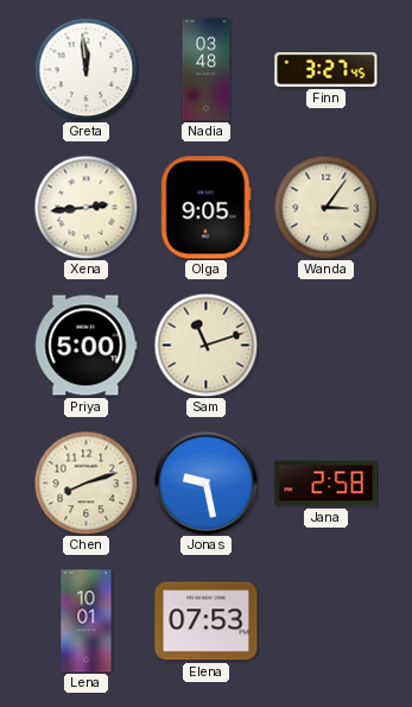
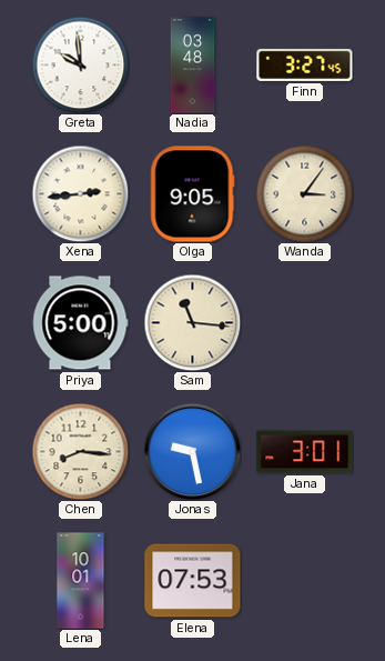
Greta: 11:59 -> 9:59
Sam: 11:12 -> 11:16
Chen: 8:12 -> 8:16
Jana: 2:58 -> 3:01
